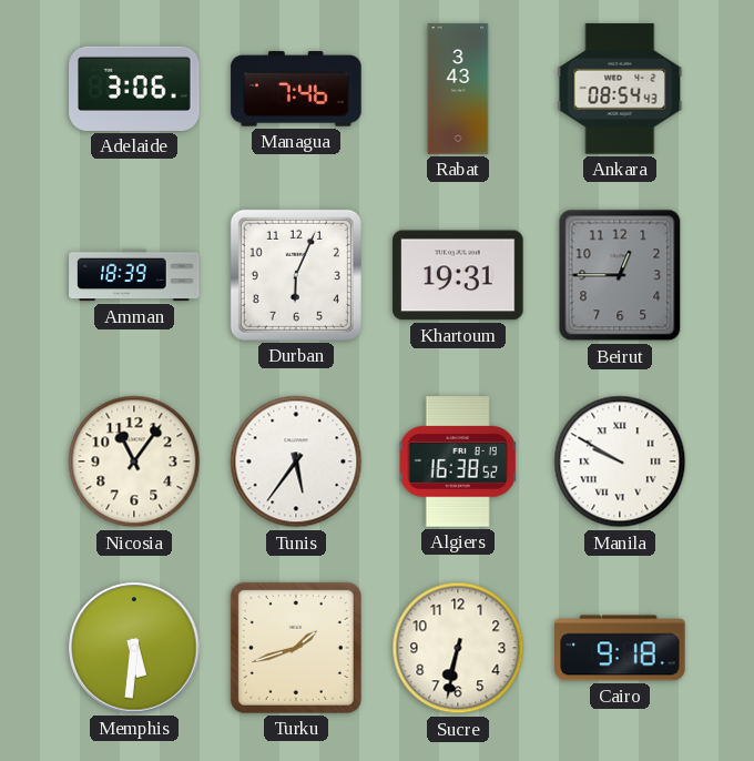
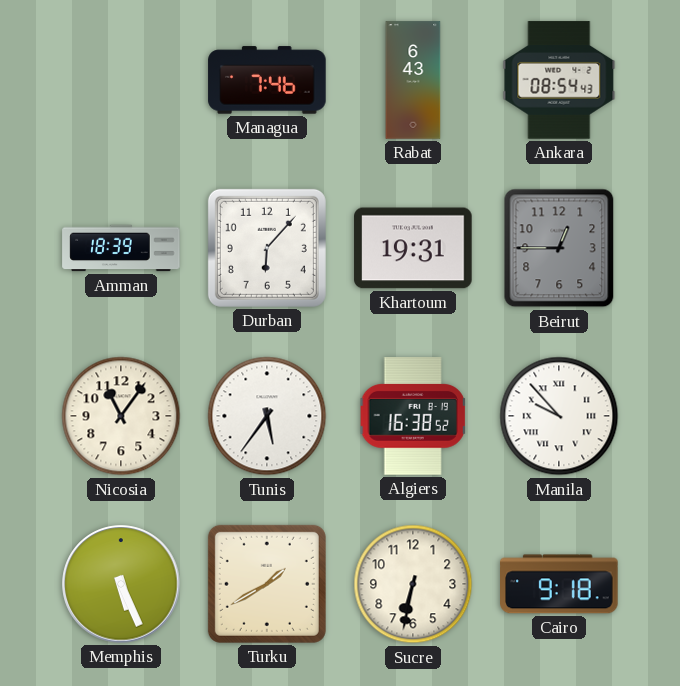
Adelaide: 3:06 -> none
Rabat: 3:43 -> 6:43
Durban: 6:04 -> 6:07
Manila: 9:50 -> 9:53
Memphis: 5:31 -> 5:26
Turku: 1:42 -> 1:40
